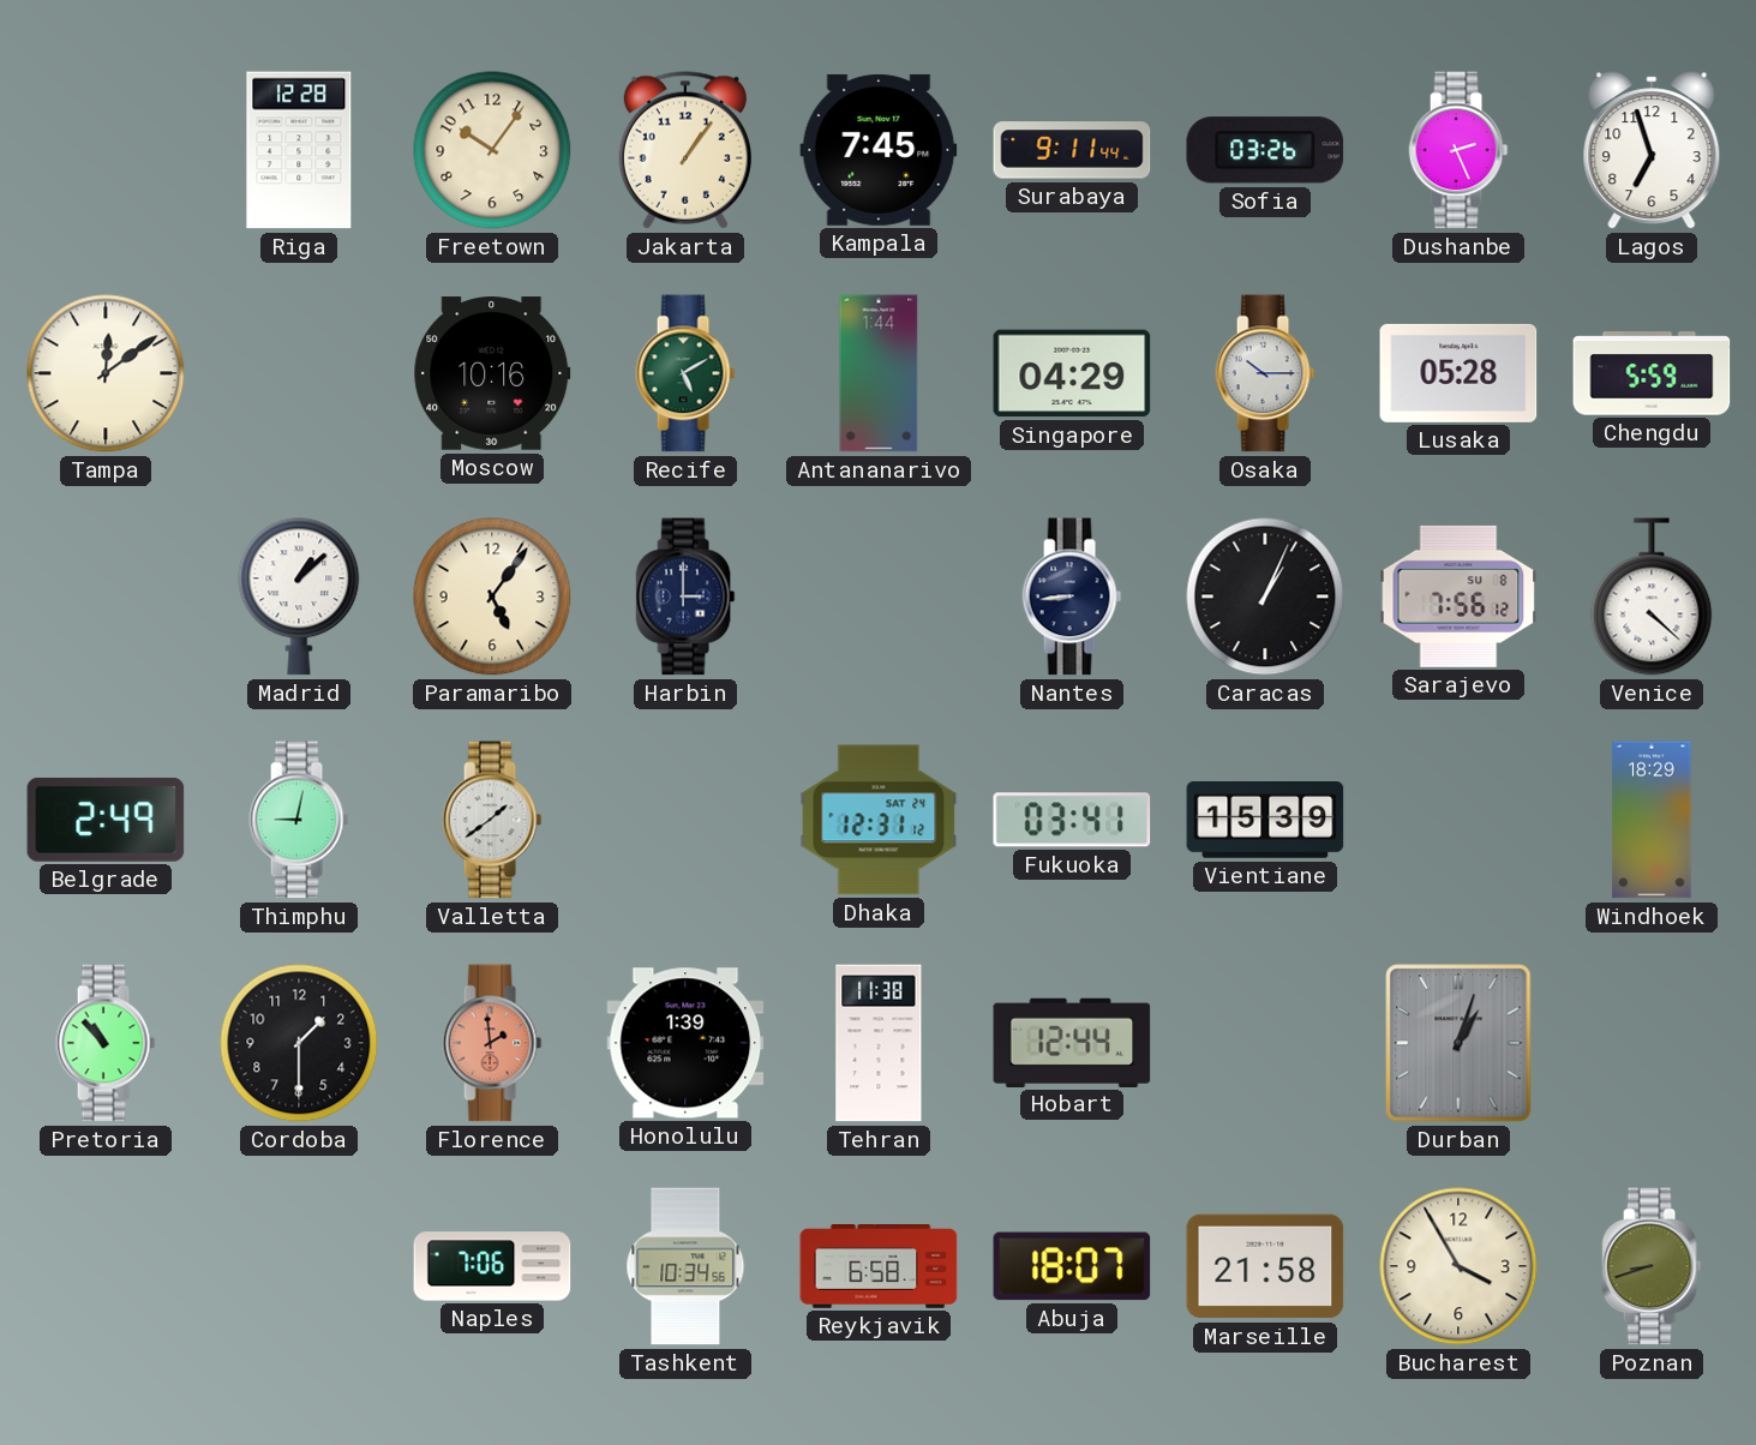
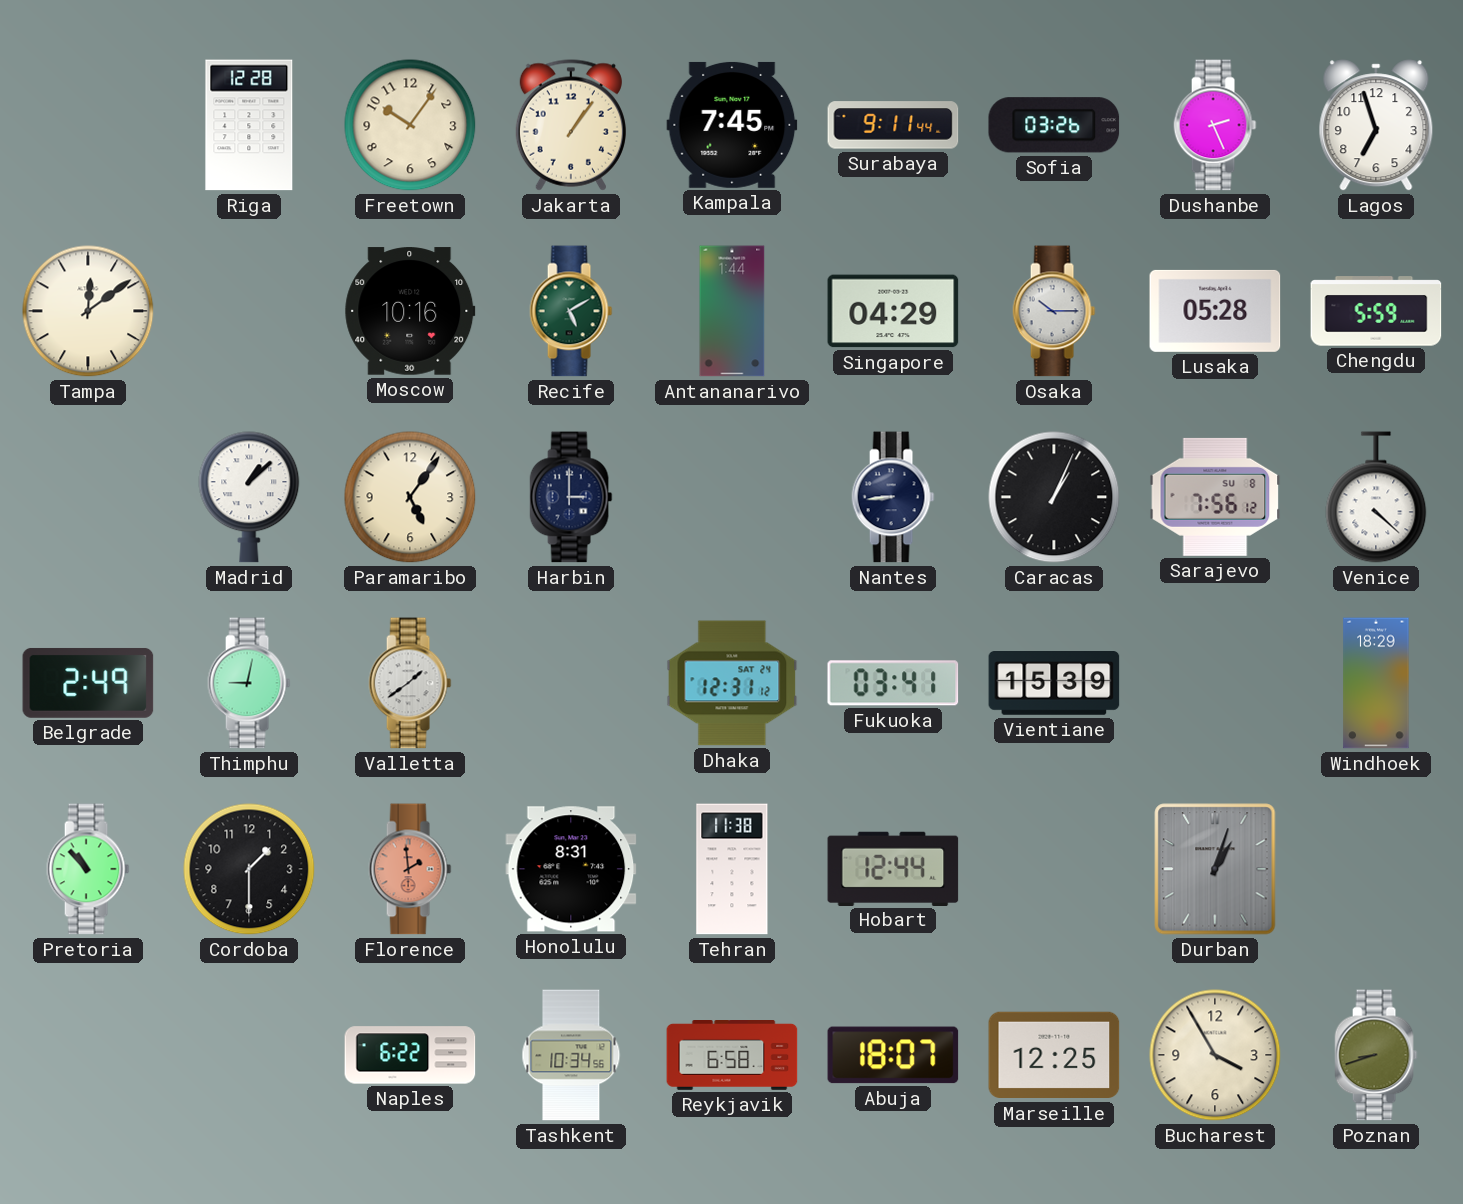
Honolulu: 1:39 -> 8:31
Naples: 7:06 -> 6:22
Marseille: 21:58 -> 12:25
